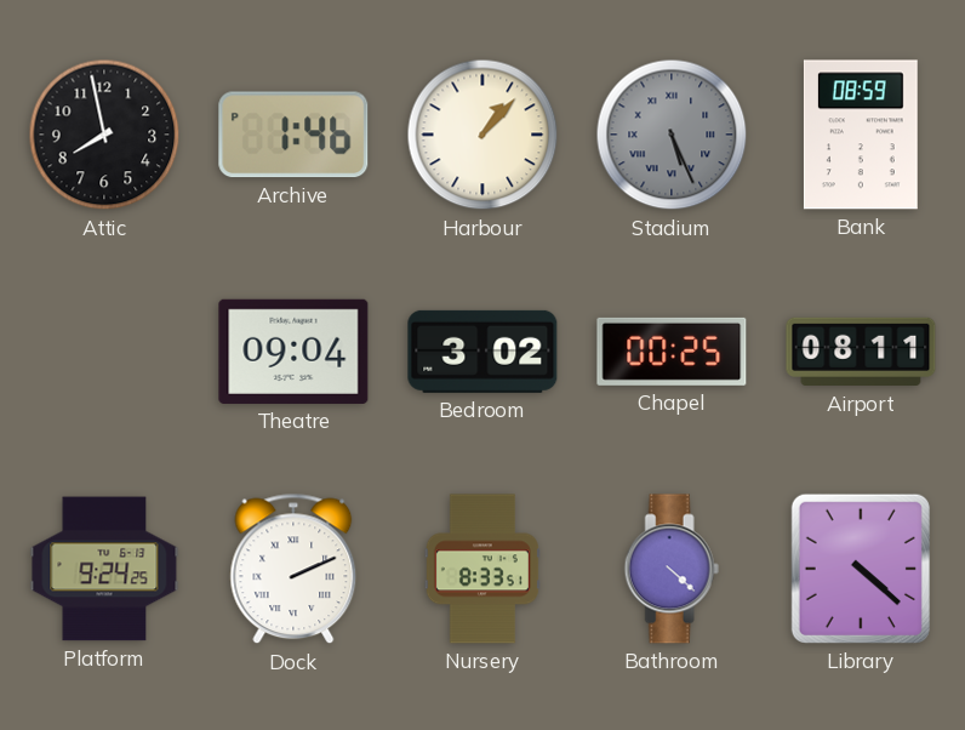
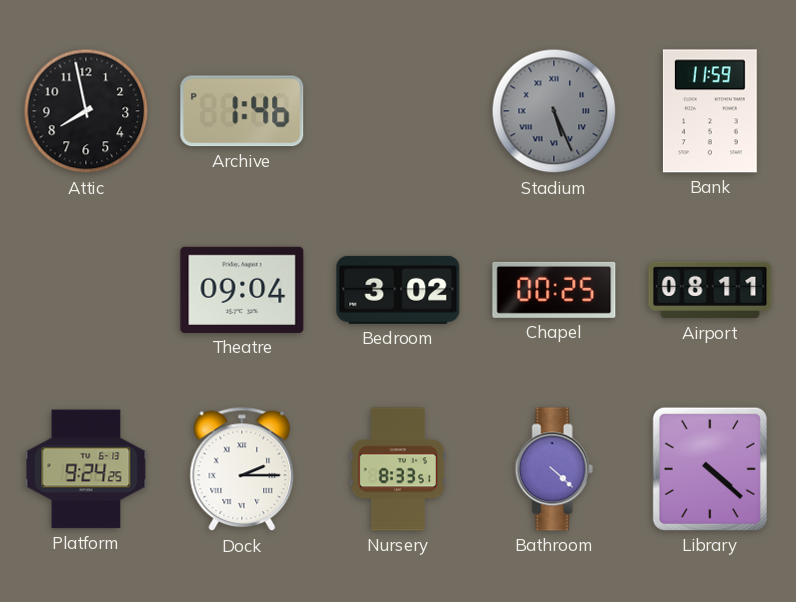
Harbour: 1:07 -> none
Bank: 08:59 -> 11:59
Dock: 2:11 -> 2:15
